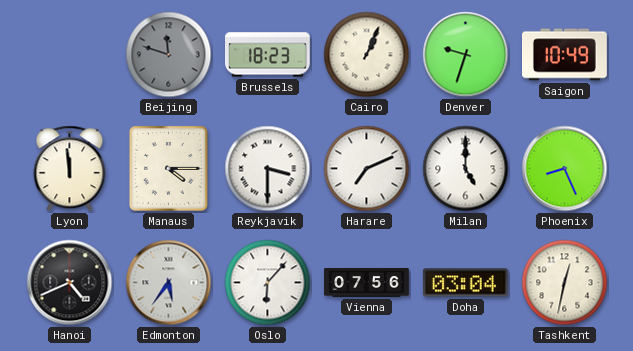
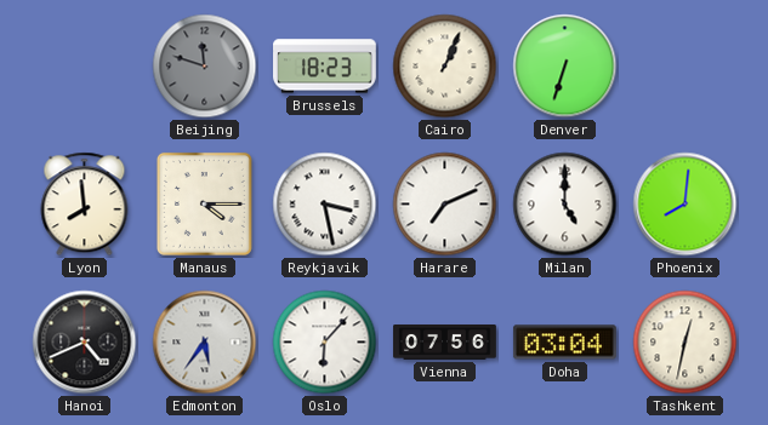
Denver: 9:33 -> 6:33
Saigon: 10:49 -> none
Lyon: 11:59 -> 7:59
Reykjavik: 3:30 -> 3:28
Phoenix: 8:26 -> 8:01
